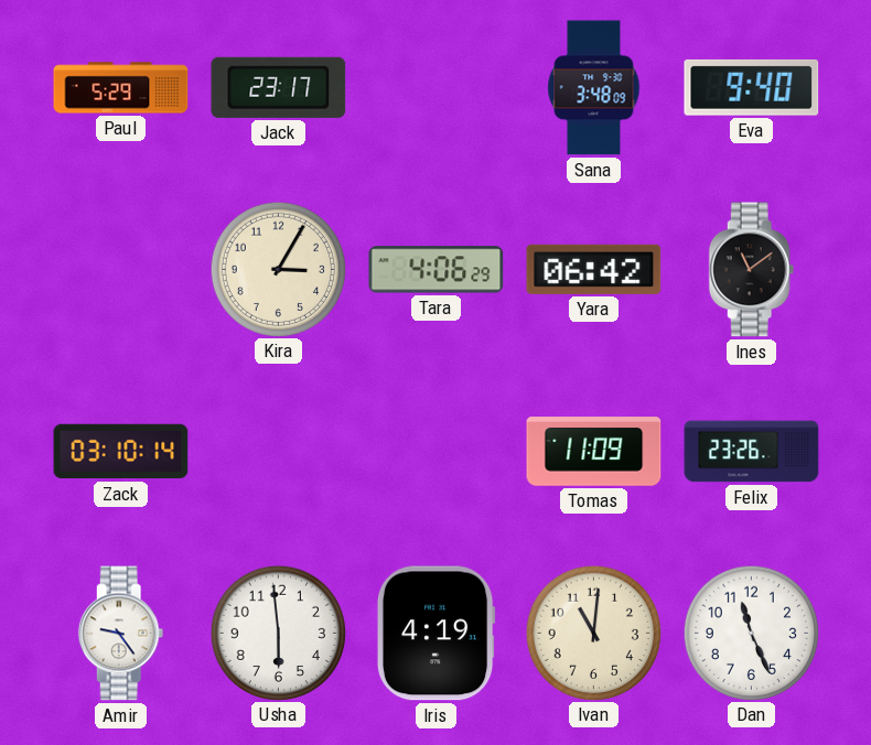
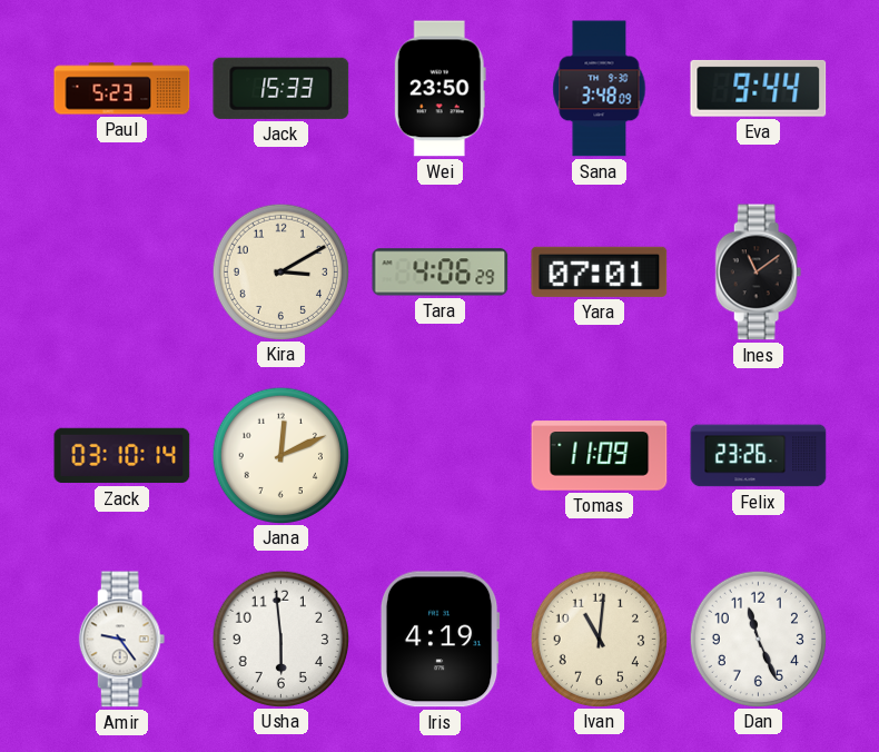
Paul: 5:29 -> 5:23
Jack: 23:17 -> 15:33
Wei: none -> 23:50
Eva: 9:40 -> 9:44
Kira: 3:05 -> 3:10
Yara: 06:42 -> 07:01
Jana: none -> 12:11
